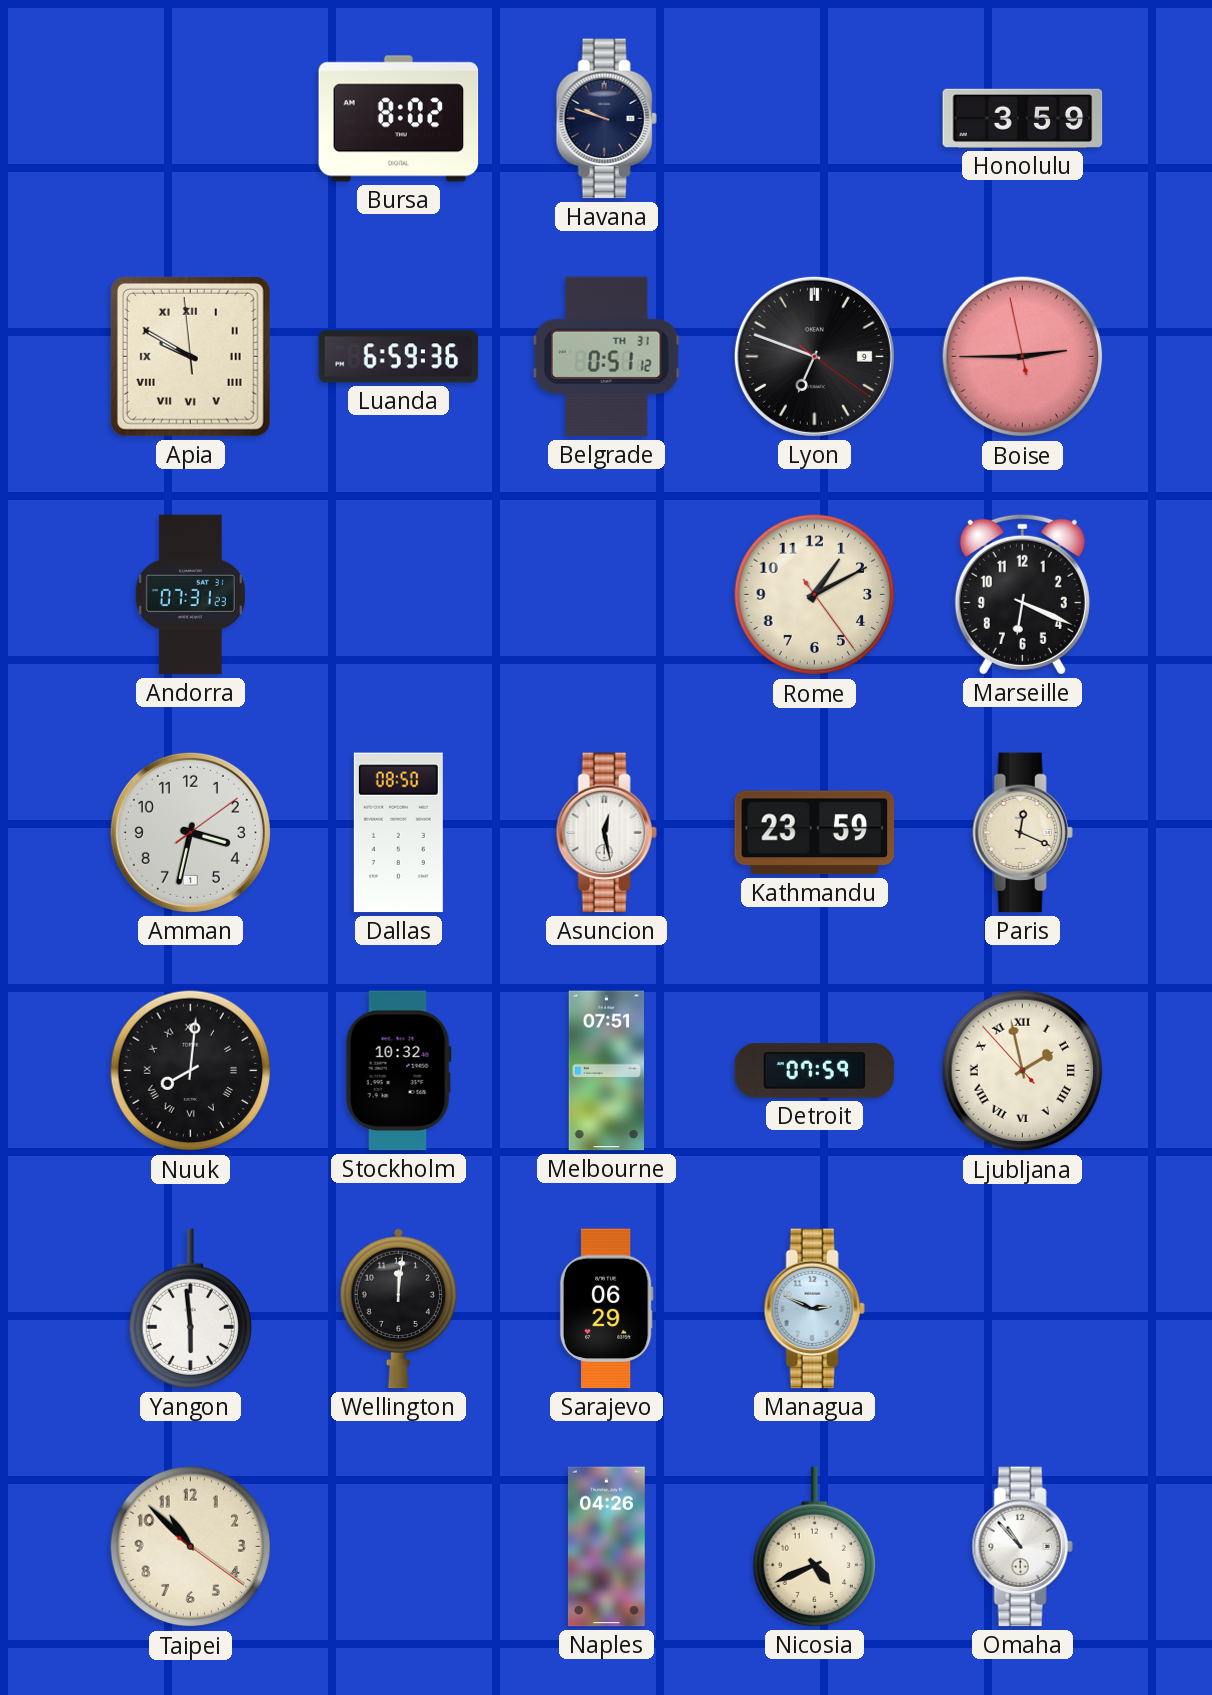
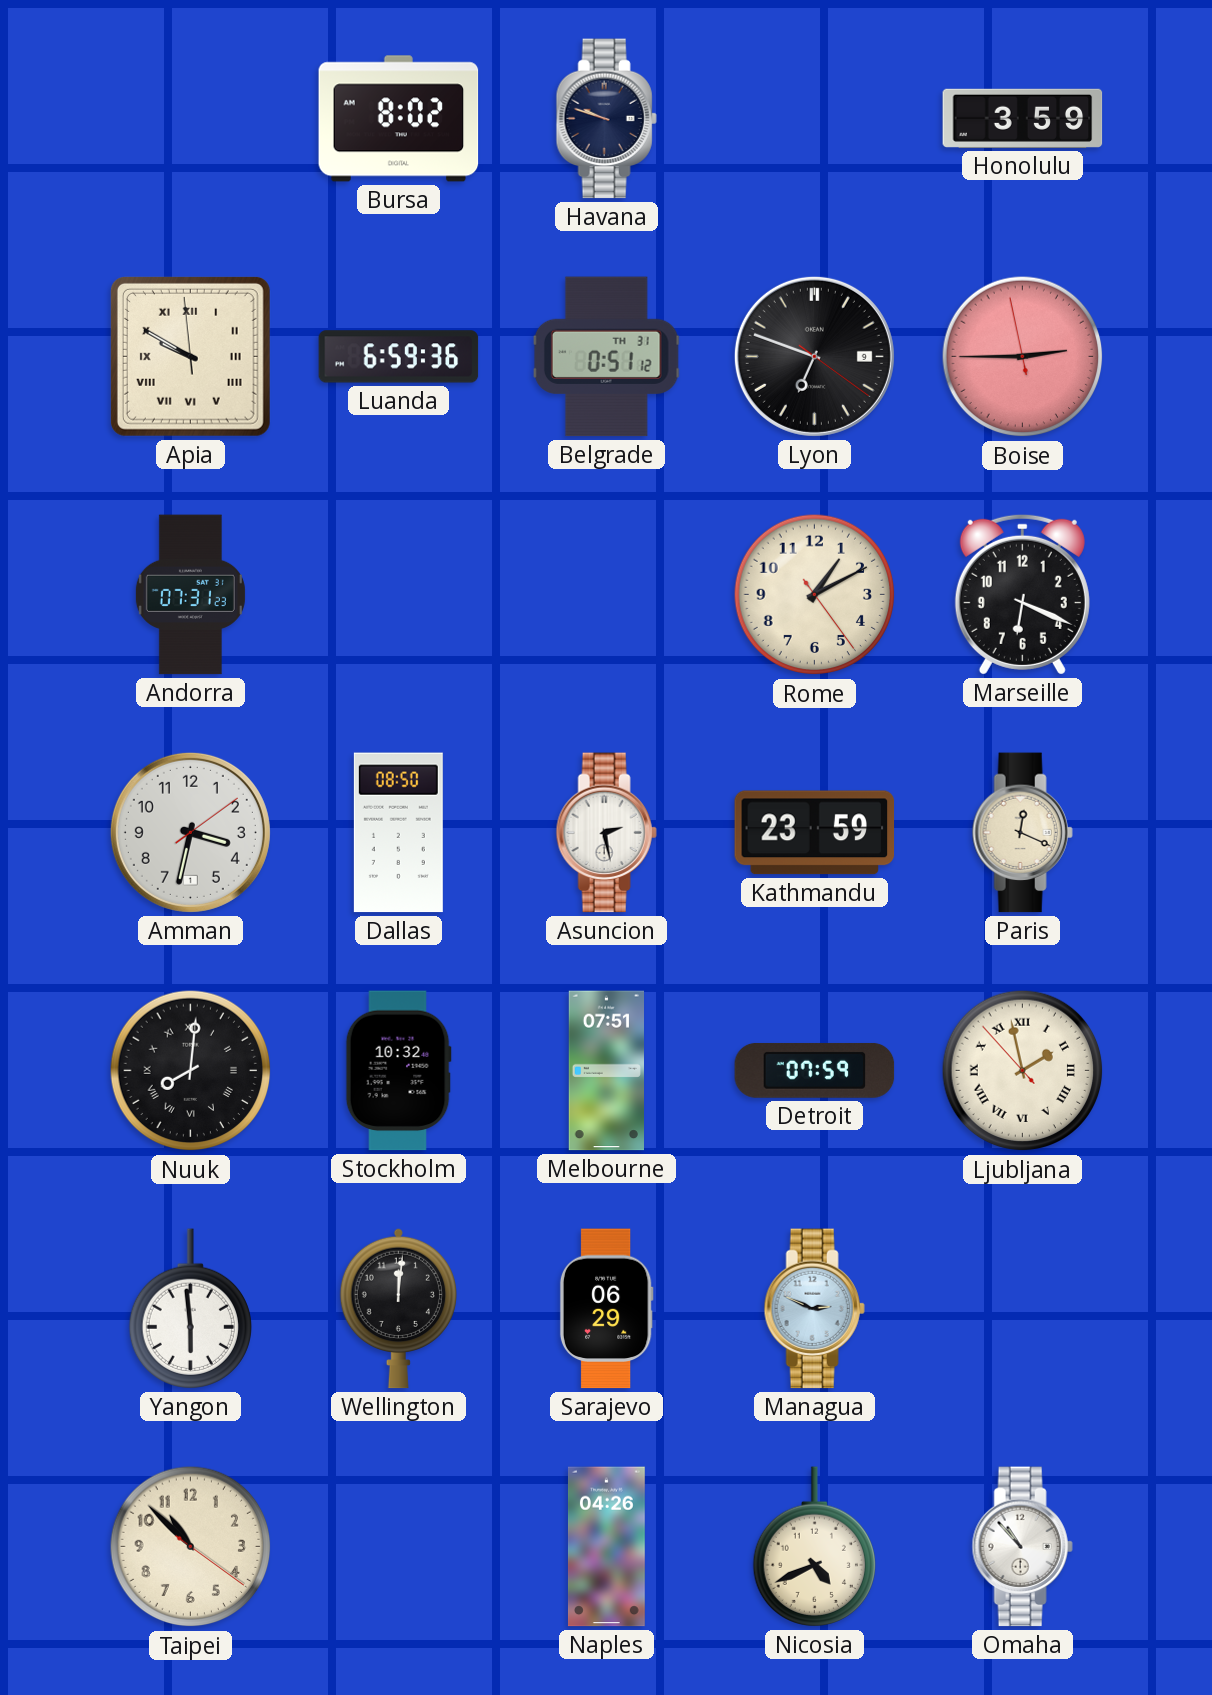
Asuncion: 12:28 -> 2:28
